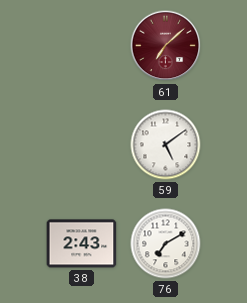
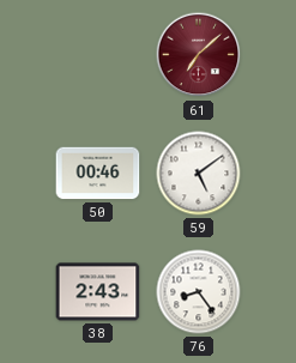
50: none -> 00:46
76: 7:10 -> 8:24
